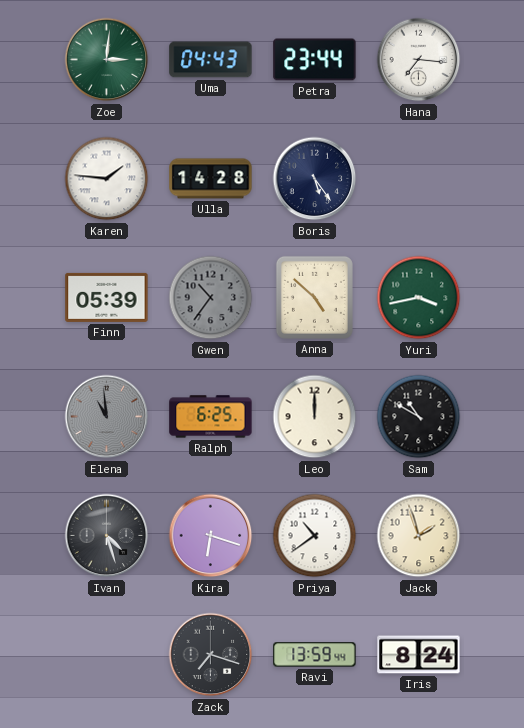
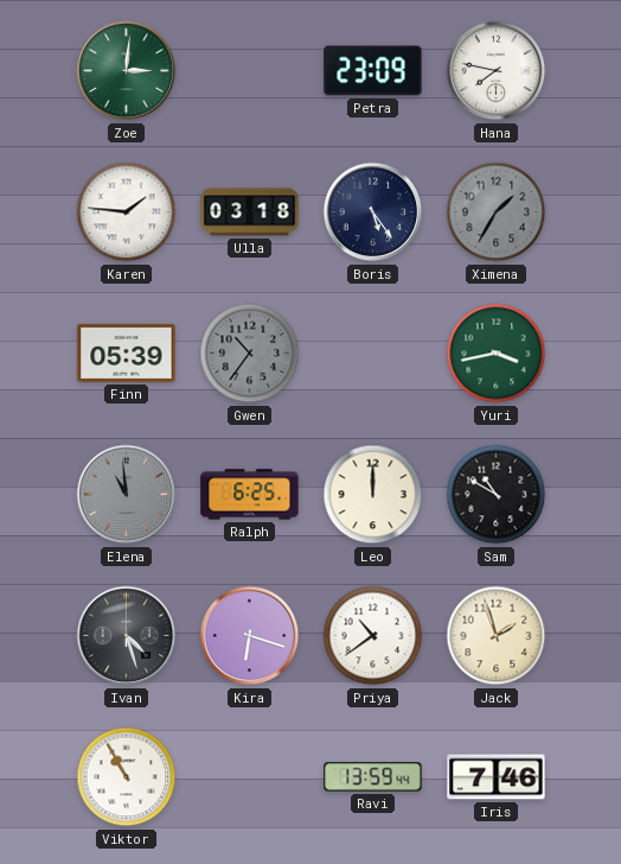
Uma: 04:43 -> none
Petra: 23:44 -> 23:09
Hana: 7:16 -> 7:47
Ulla: 14:28 -> 03:18
Ximena: none -> 1:35
Anna: 4:52 -> none
Viktor: none -> 10:55
Zack: 7:18 -> none
Iris: 8:24 -> 7:46
